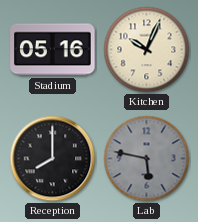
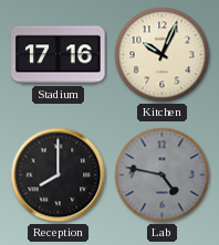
Stadium: 05:16 -> 17:16
Lab: 5:47 -> 4:47
